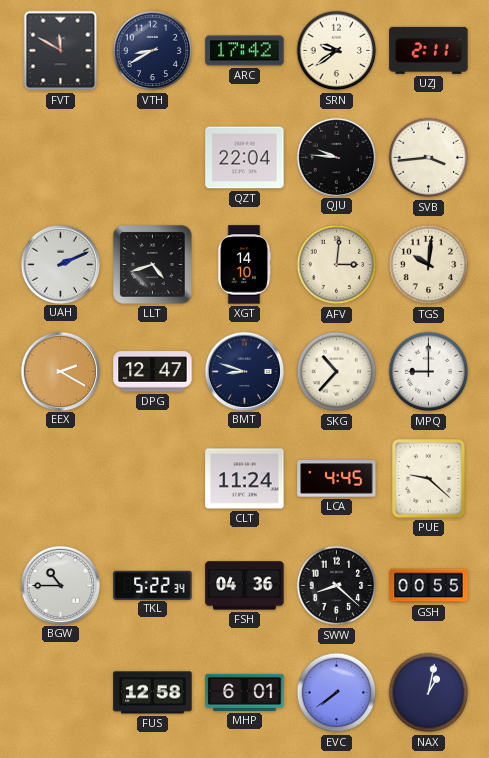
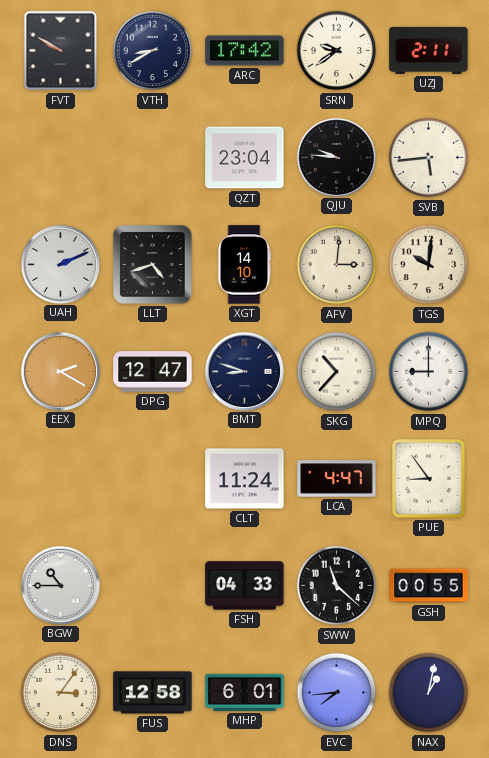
FVT: 11:50 -> 9:50
QZT: 22:04 -> 23:04
SVB: 3:44 -> 5:44
LCA: 4:45 -> 4:47
PUE: 9:22 -> 8:54
TKL: 5:22 -> none
FSH: 04:36 -> 04:33
SWW: 8:22 -> 11:22
DNS: none -> 3:06
EVC: 7:39 -> 7:44
